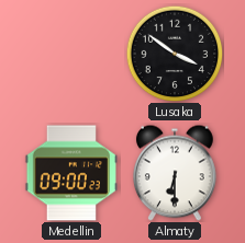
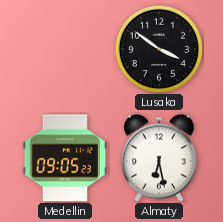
Medellin: 09:00 -> 09:05
Almaty: 6:30 -> 6:28
